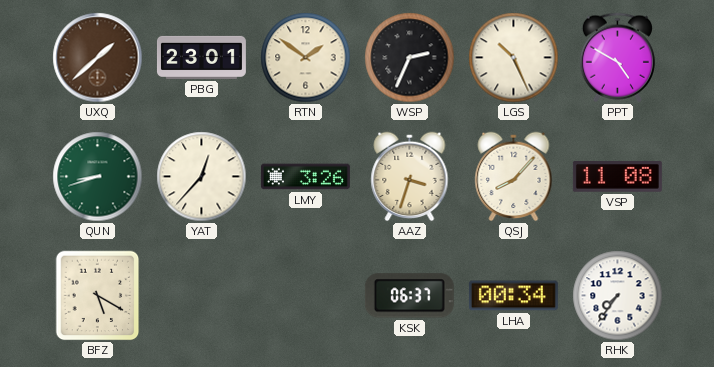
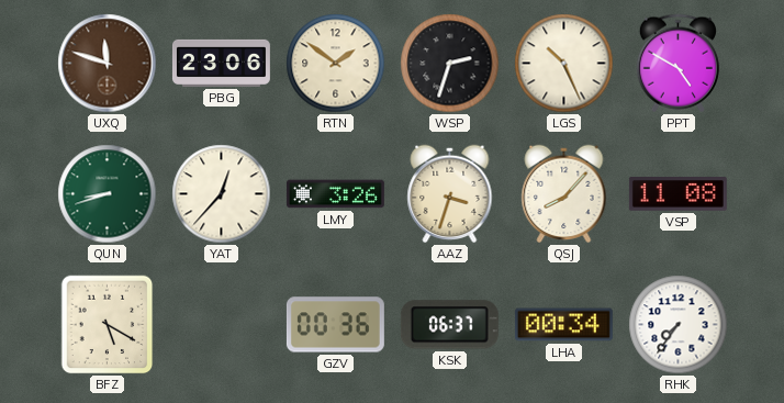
UXQ: 1:38 -> 11:48
PBG: 23:01 -> 23:06
WSP: 2:34 -> 2:33
GZV: none -> 00:36
